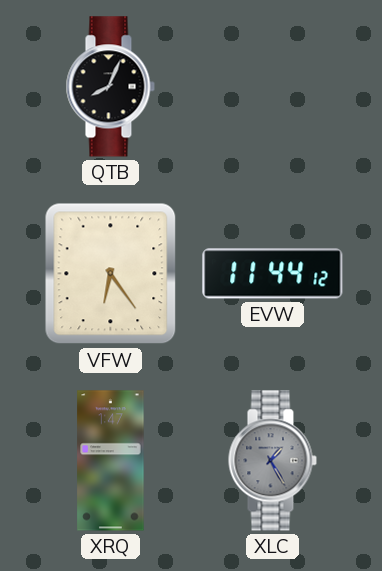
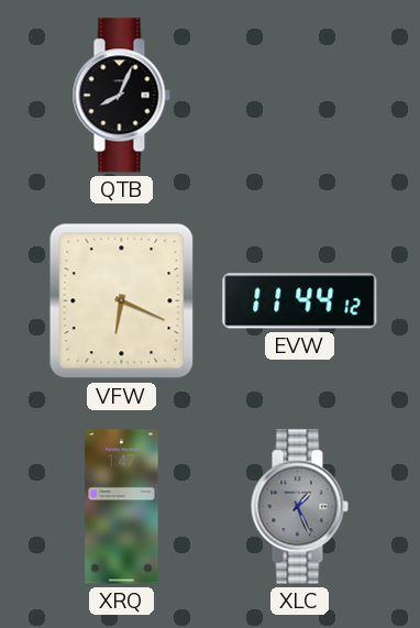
VFW: 6:24 -> 6:19
XLC: 1:25 -> 1:26
